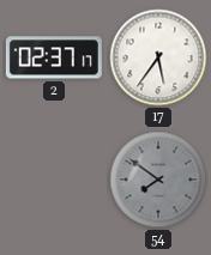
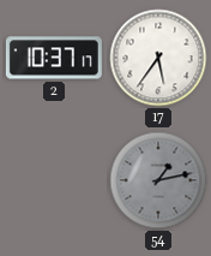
2: 02:37 -> 10:37
54: 7:51 -> 1:13
